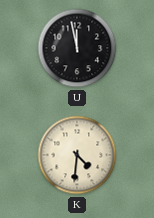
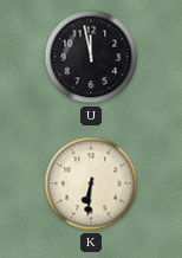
K: 4:31 -> 6:31
